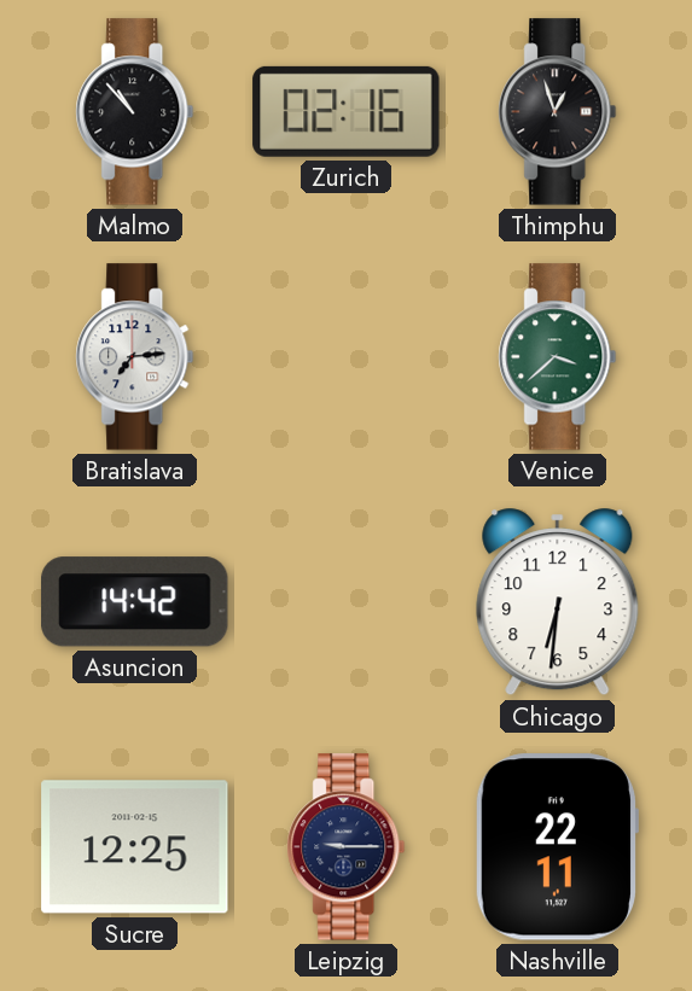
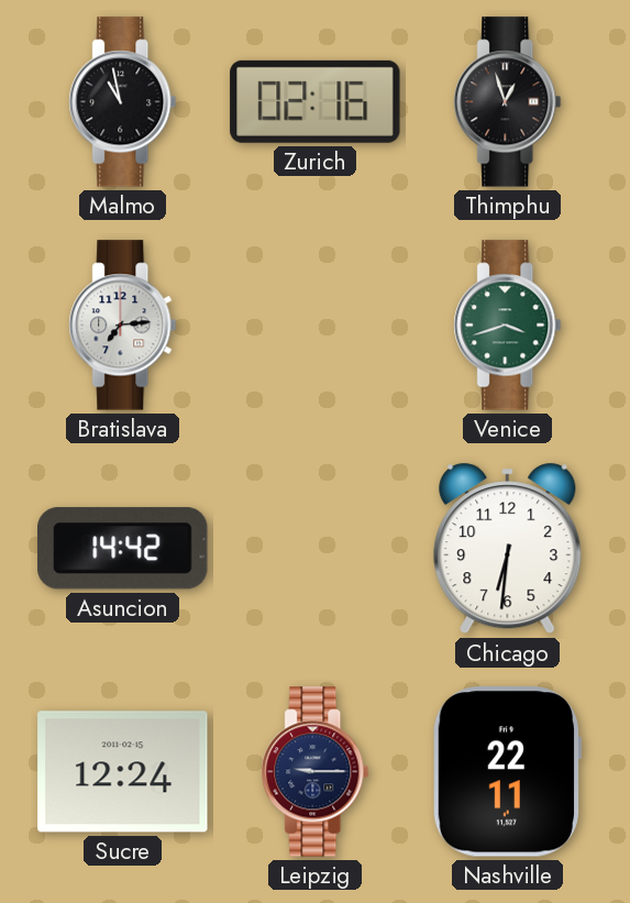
Malmo: 10:53 -> 10:58
Venice: 3:38 -> 3:42
Sucre: 12:25 -> 12:24
